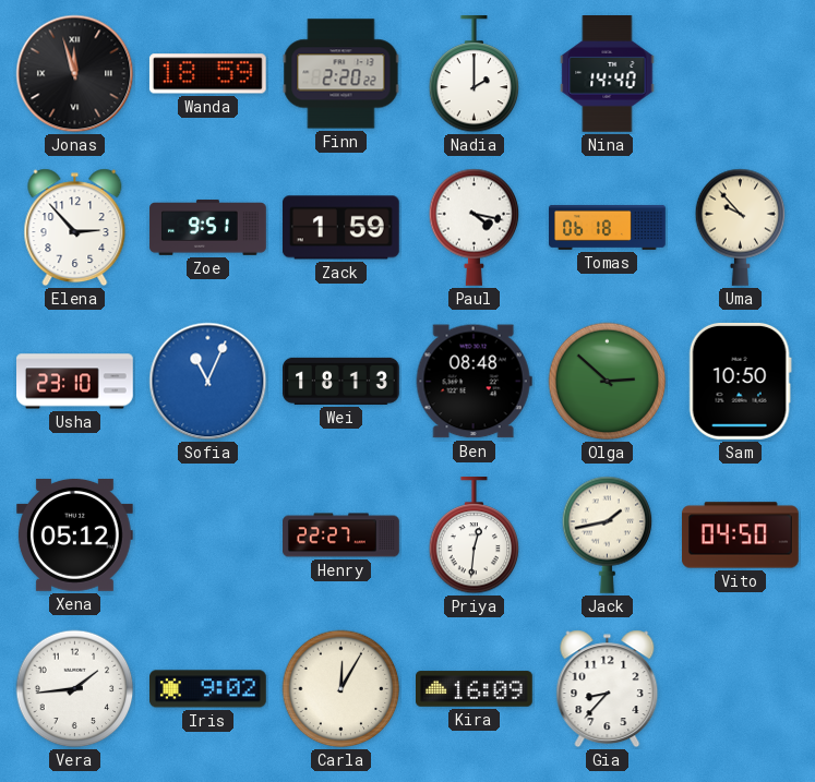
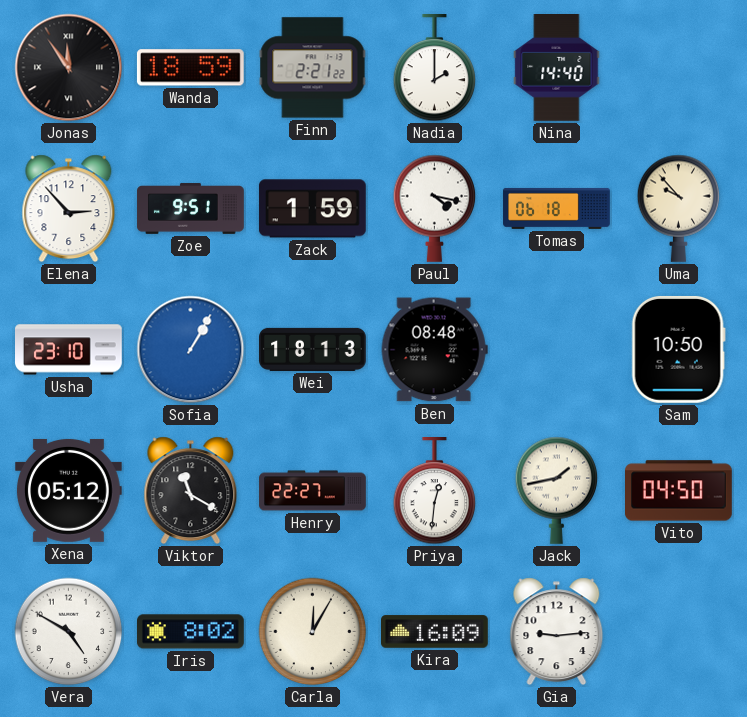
Jonas: 11:57 -> 11:54
Finn: 2:20 -> 2:21
Sofia: 11:04 -> 1:05
Olga: 2:52 -> none
Viktor: none -> 11:20
Vera: 1:44 -> 4:50
Iris: 9:02 -> 8:02
Gia: 8:37 -> 9:14
